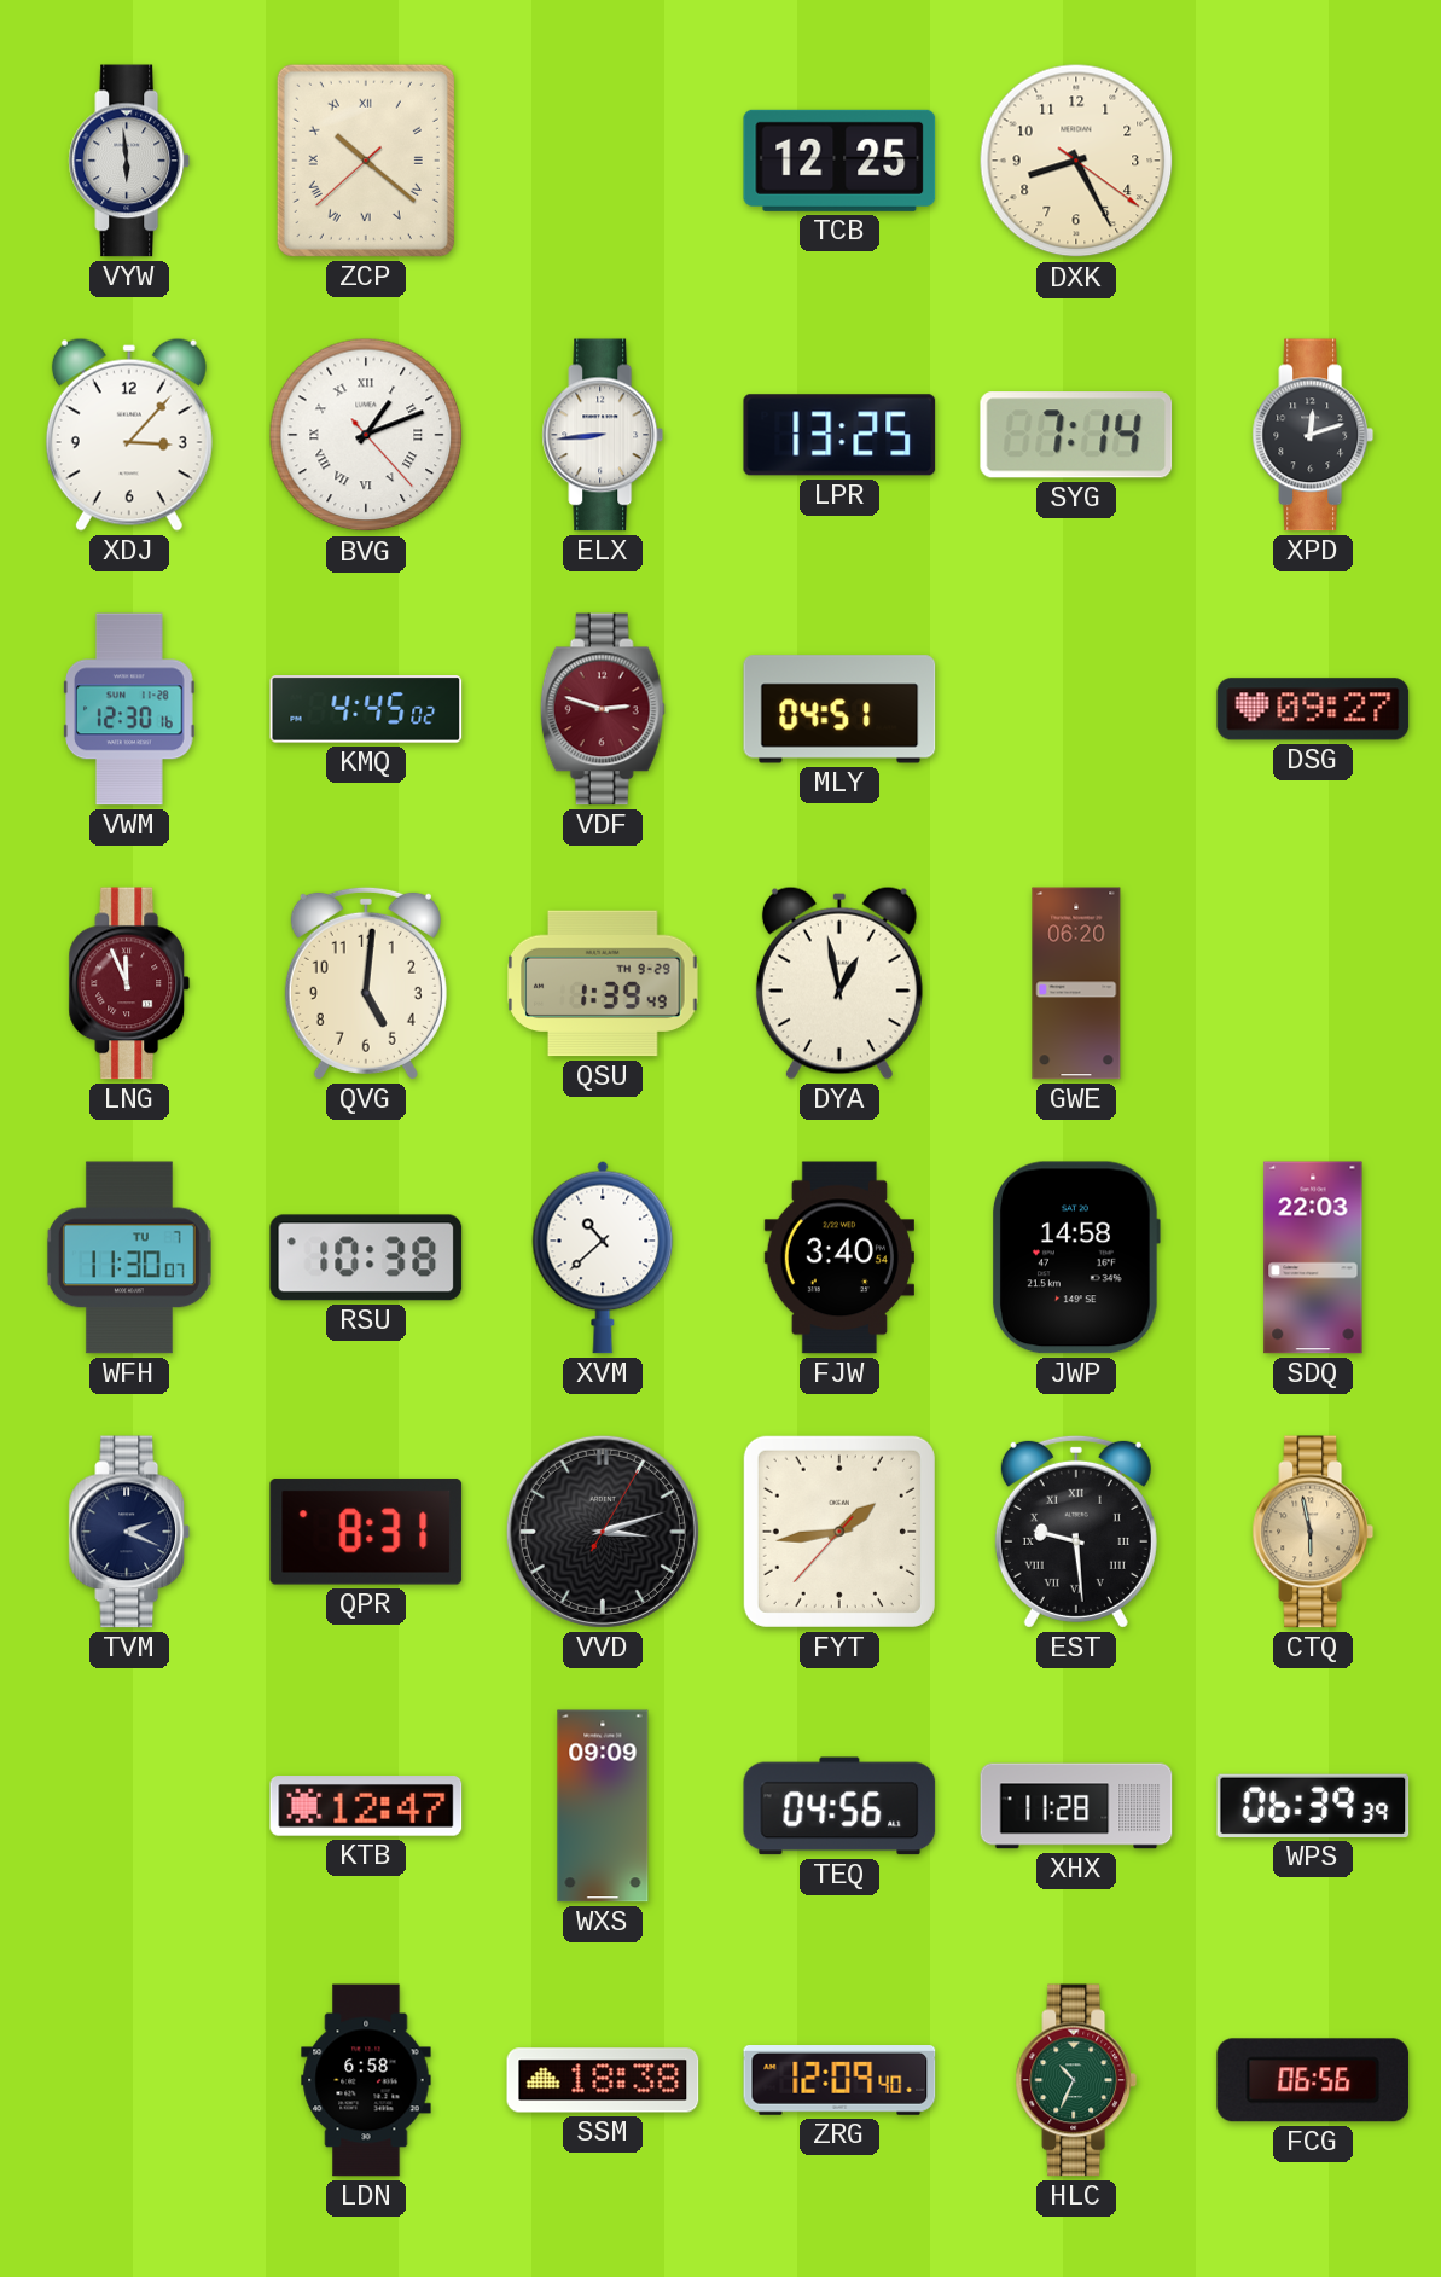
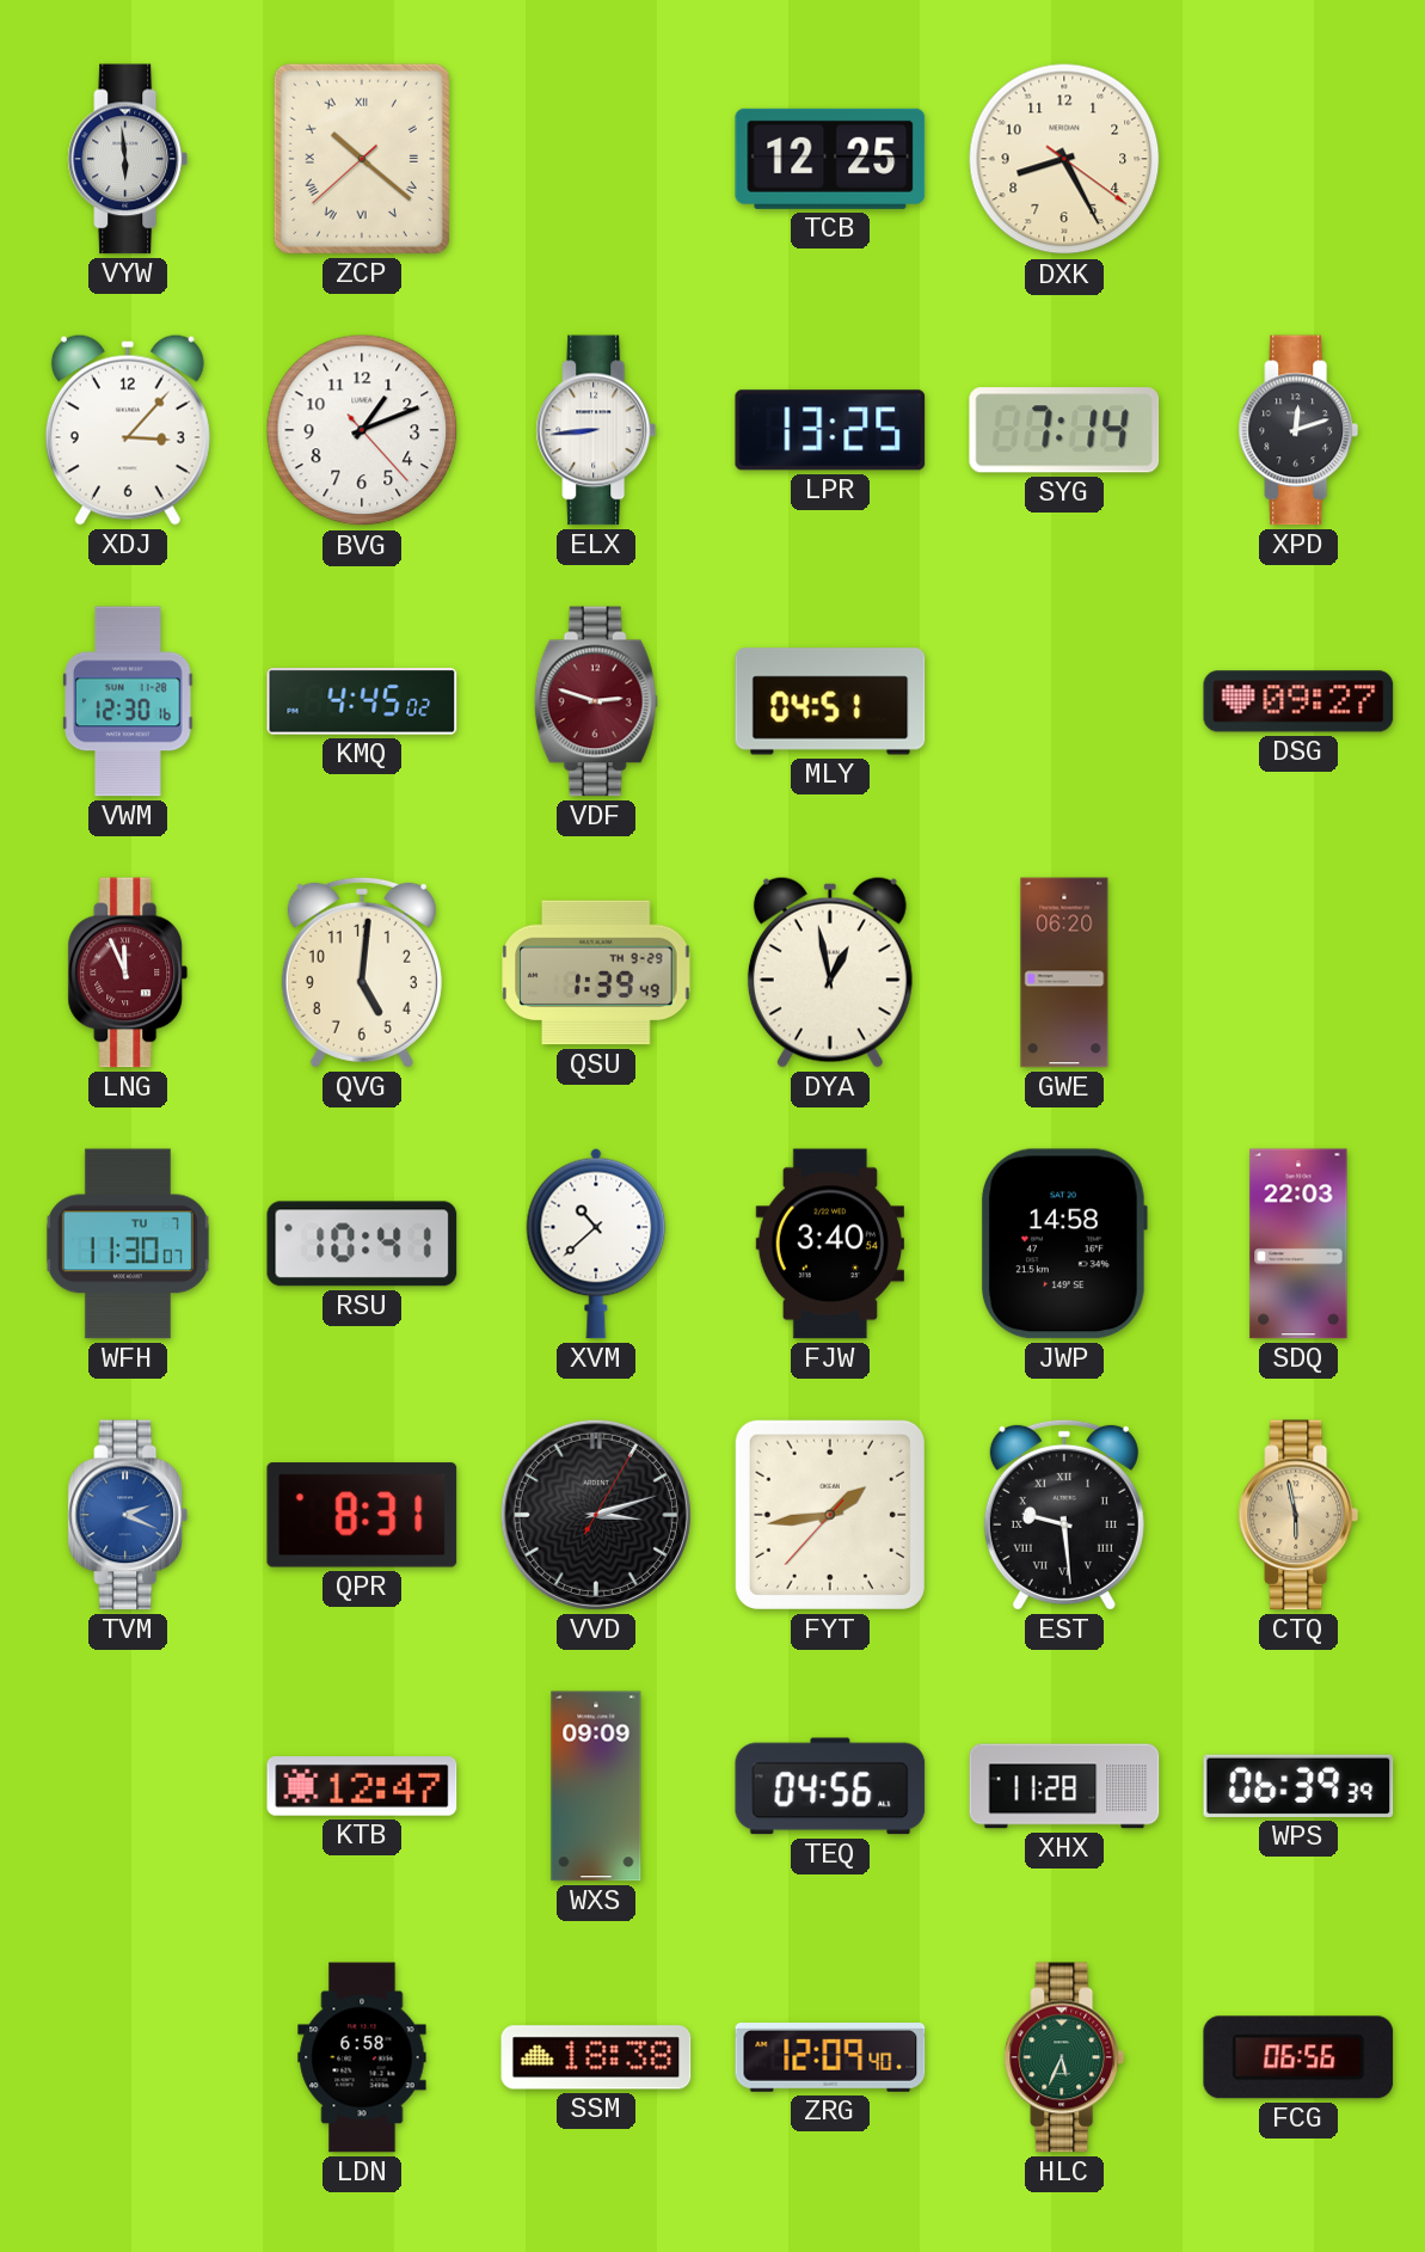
BVG numerals: Roman -> Arabic
RSU: 10:38 -> 10:41
TVM dial: navy -> blue
HLC: 10:34 -> 5:34
